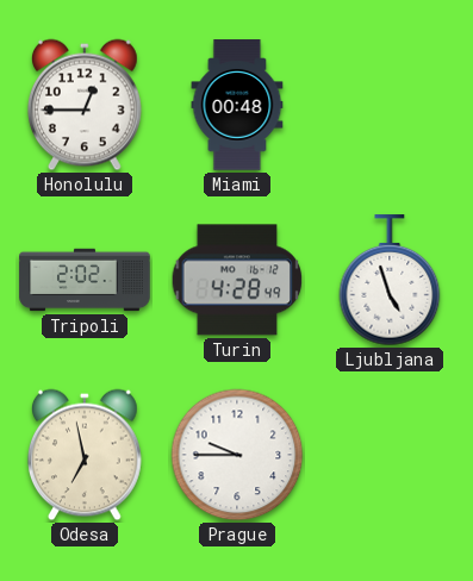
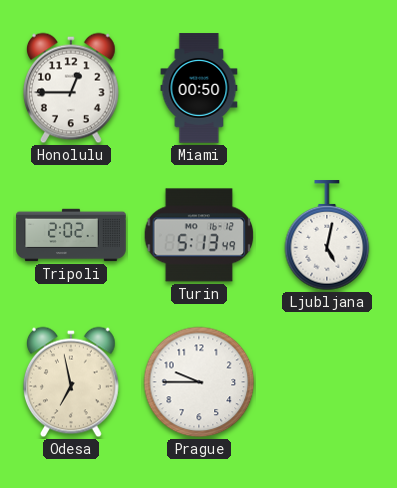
Miami: 00:48 -> 00:50
Turin: 4:28 -> 5:13
Ljubljana: 4:57 -> 5:02
